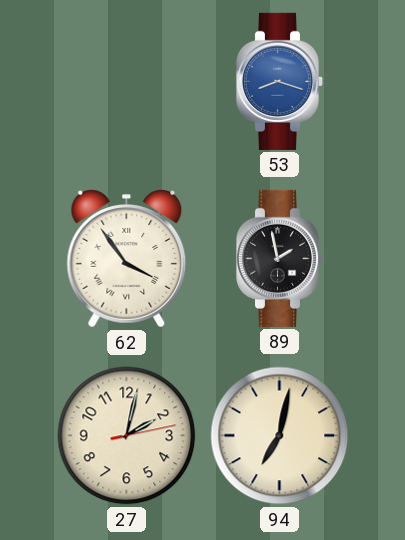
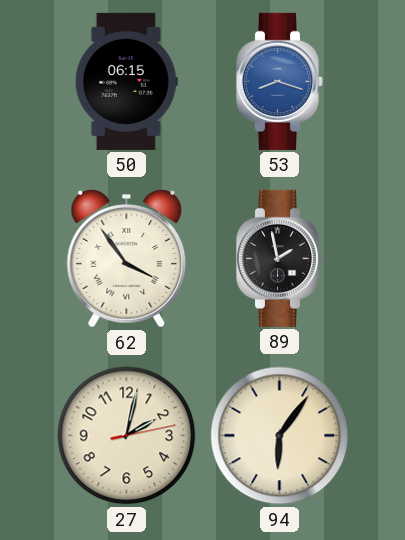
50: none -> 06:15
94: 7:02 -> 6:06
